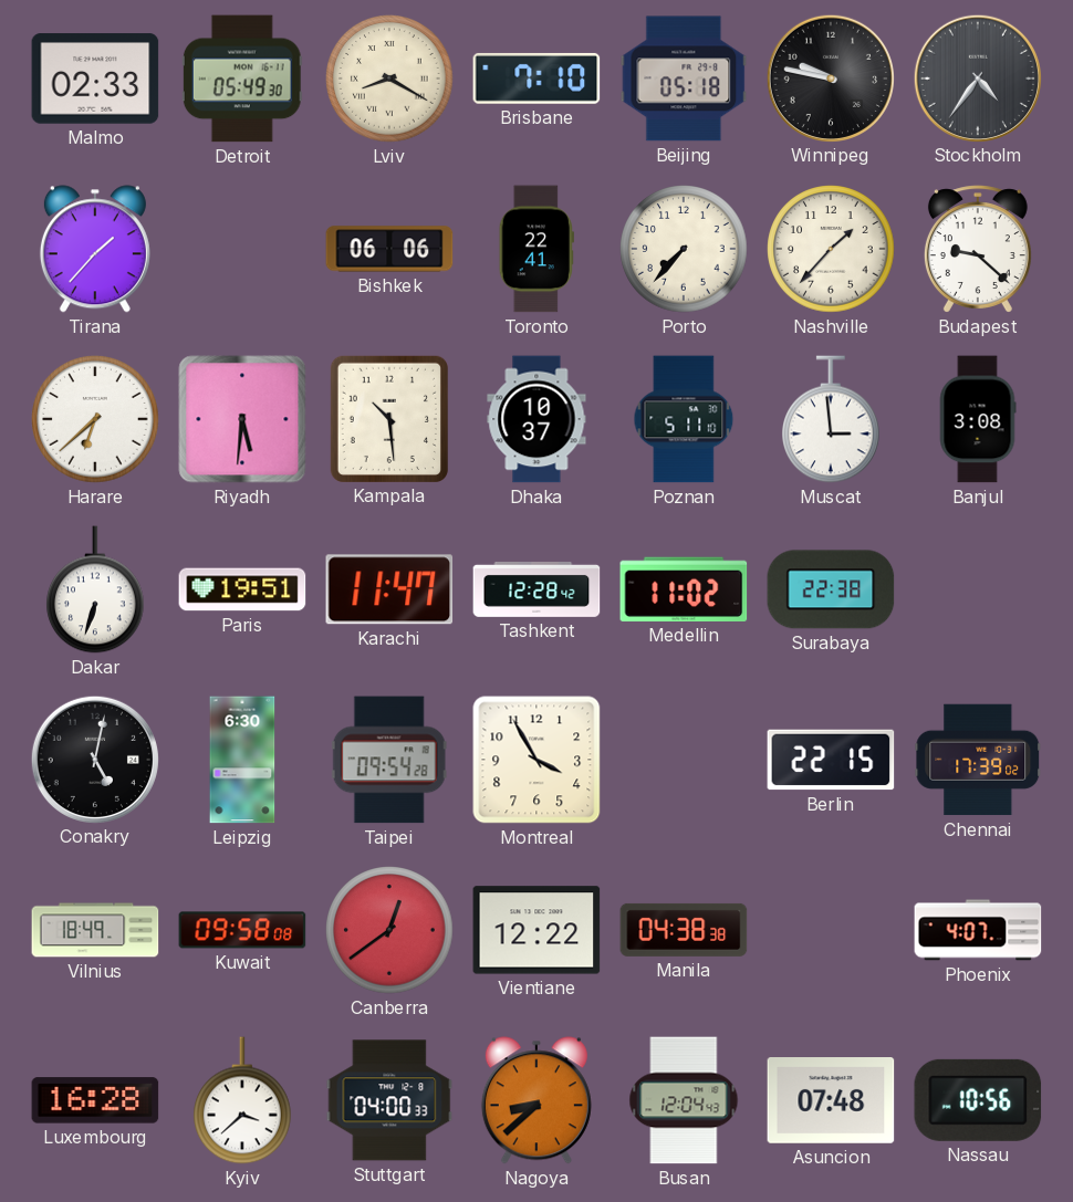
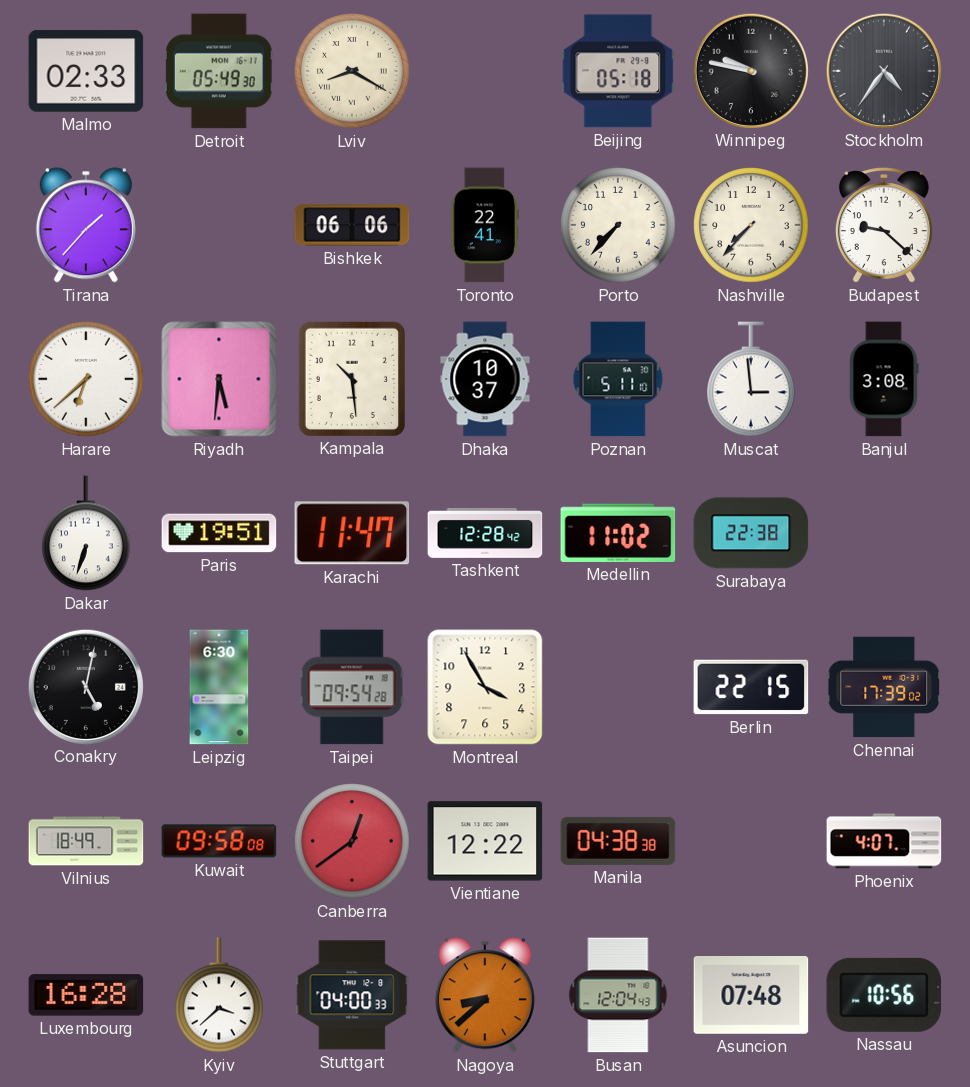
Brisbane: 7:10 -> none
Nashville: 1:37 -> 7:37
